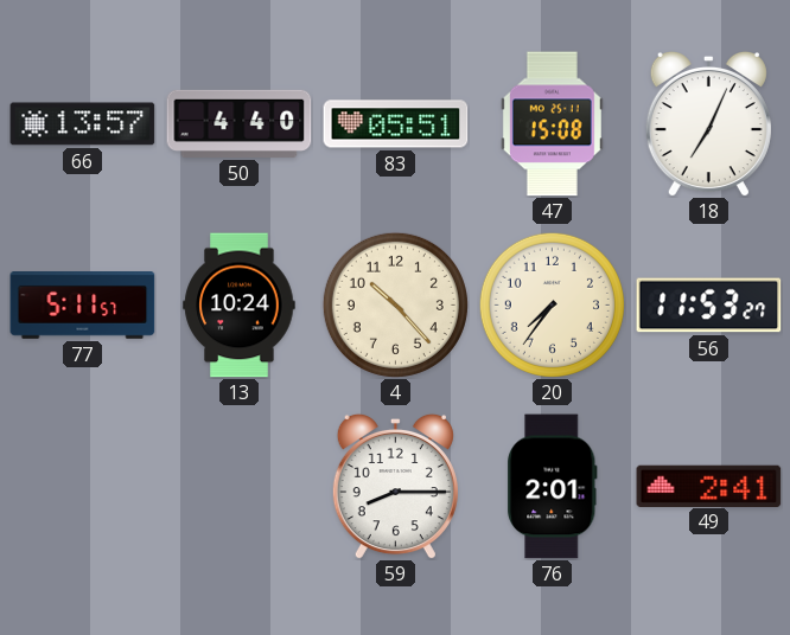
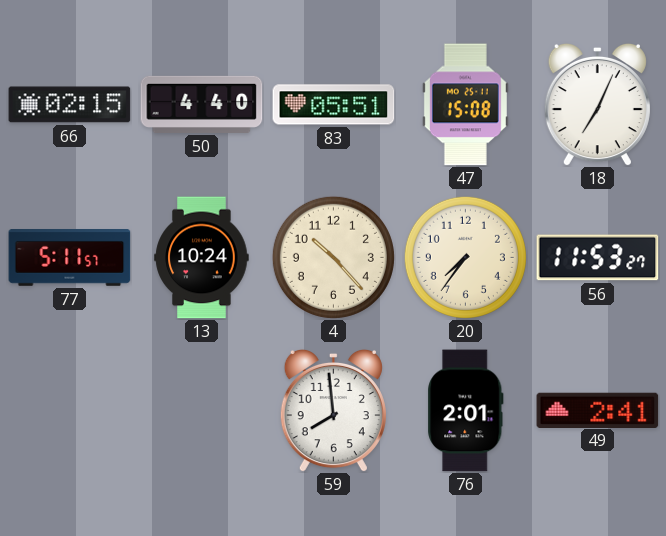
66: 13:57 -> 02:15
59: 8:15 -> 7:59
